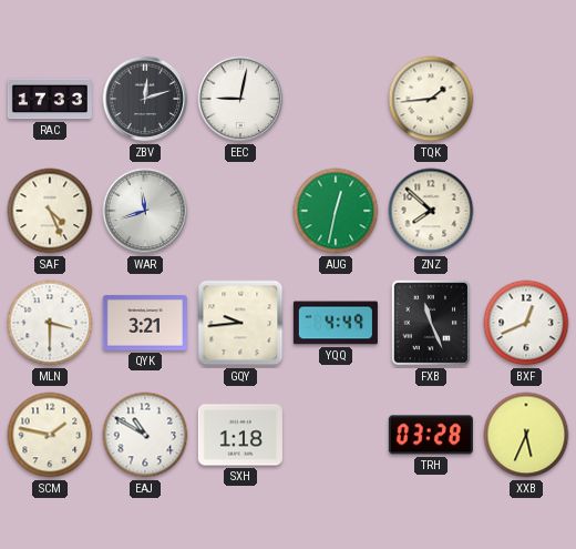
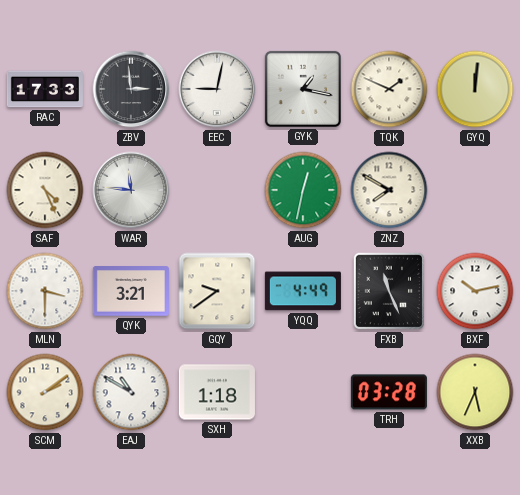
ZBV: 12:12 -> 2:59
GYK: none -> 1:17
TQK: 1:44 -> 1:49
GYQ: none -> 12:01
WAR: 11:42 -> 11:46
ZNZ: 7:52 -> 7:50
GQY: 9:44 -> 9:39
BXF: 12:41 -> 10:13
SCM: 1:47 -> 2:09
